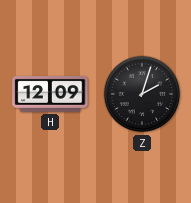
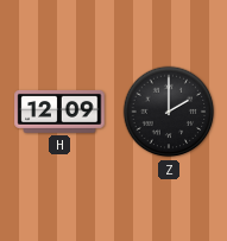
Z: 2:03 -> 2:00
